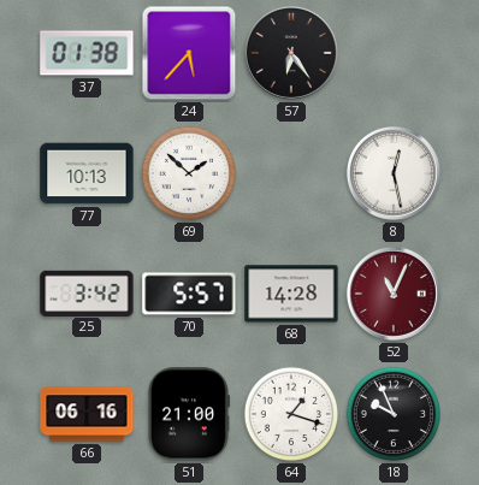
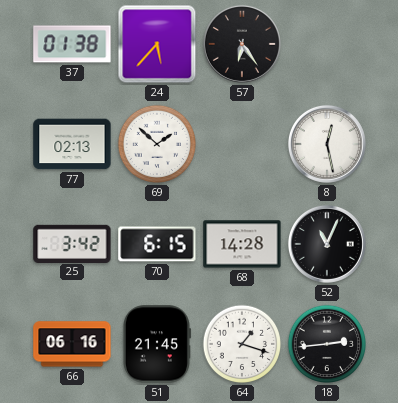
77: 10:13 -> 02:13
70: 5:57 -> 6:15
52 dial: burgundy -> black
51: 21:00 -> 21:45
18: 9:56 -> 2:44
